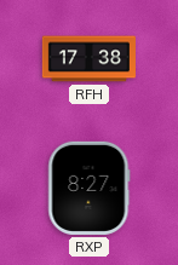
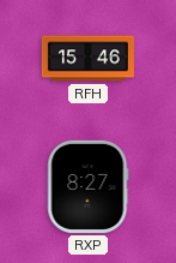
RFH: 17:38 -> 15:46
